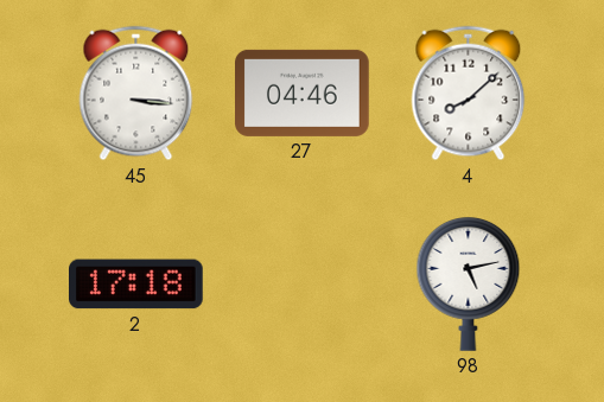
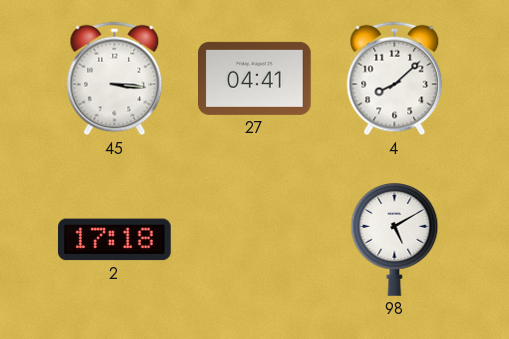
27: 04:46 -> 04:41
98: 5:13 -> 5:10
